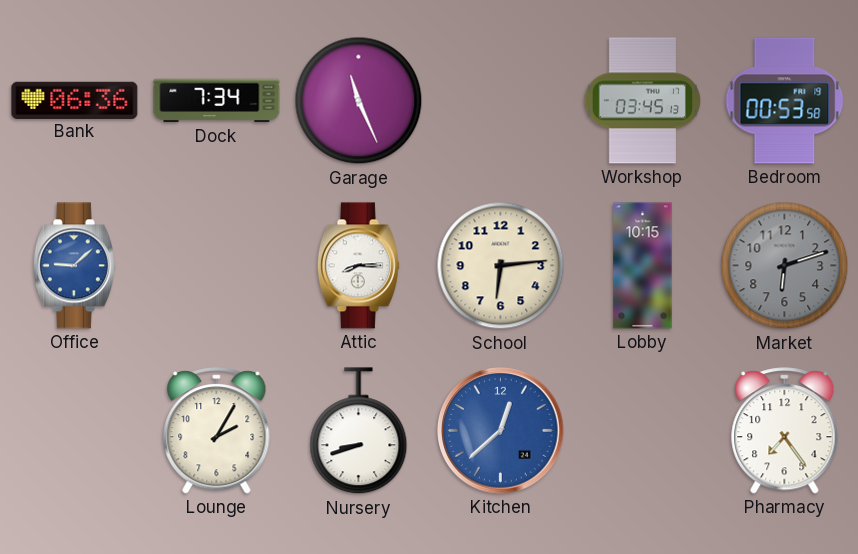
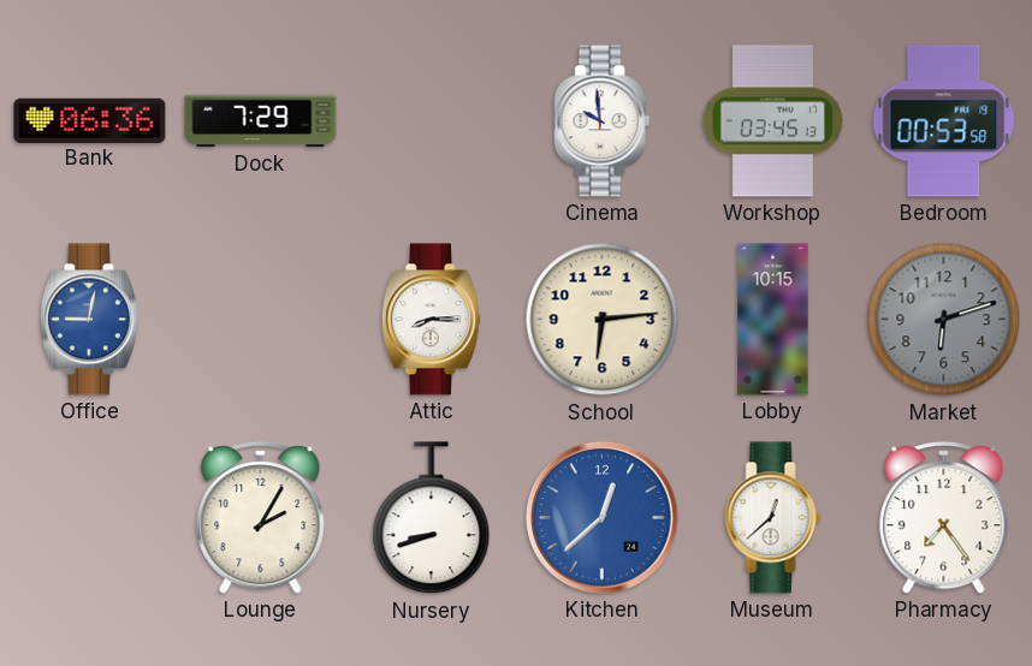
Dock: 7:34 -> 7:29
Garage: 11:26 -> none
Cinema: none -> 9:59
Office: 9:08 -> 9:02
Museum: none -> 12:38
